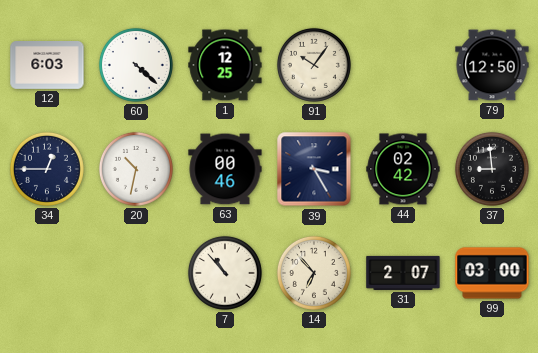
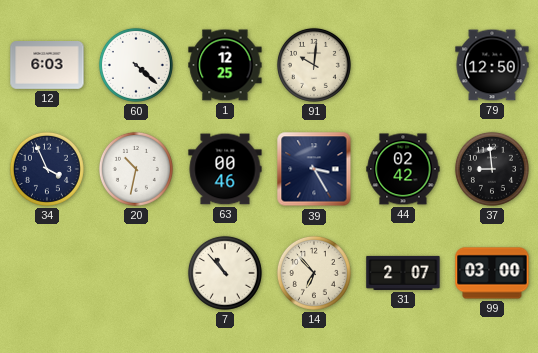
91: 10:06 -> 10:01
34: 12:45 -> 3:56
